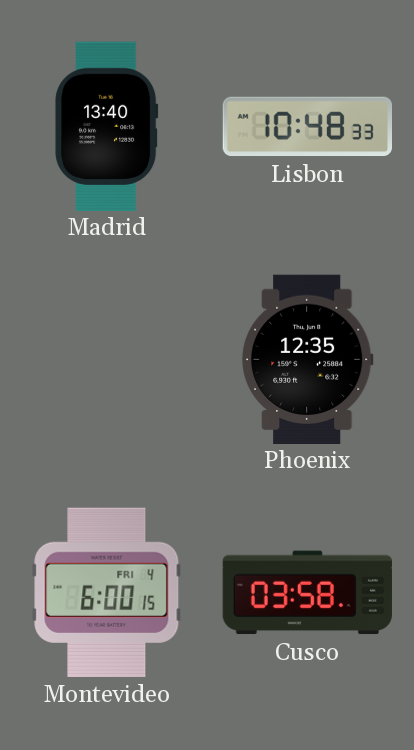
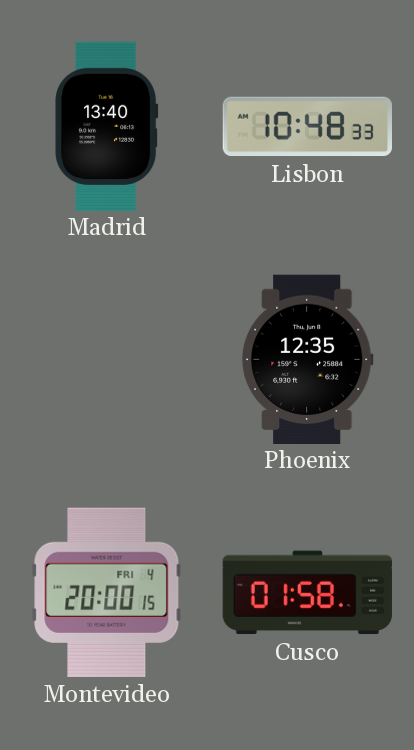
Montevideo: 6:00 -> 20:00
Cusco: 03:58 -> 01:58
